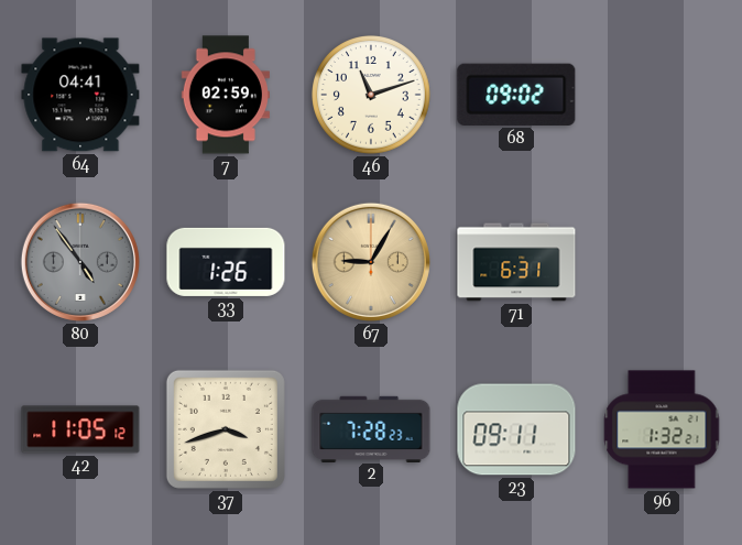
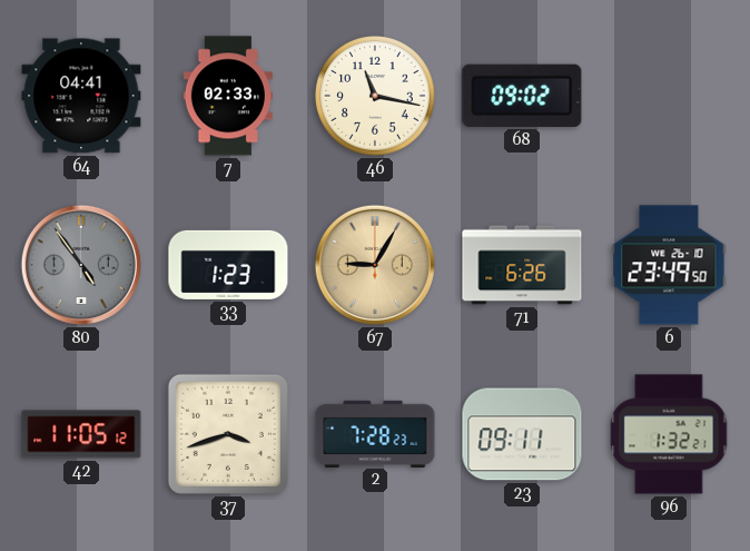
7: 02:59 -> 02:33
46: 11:12 -> 11:17
33: 1:26 -> 1:23
71: 6:31 -> 6:26
6: none -> 23:49
